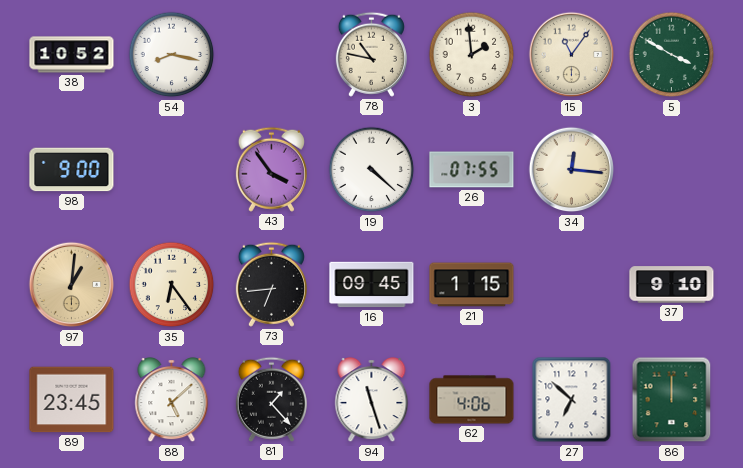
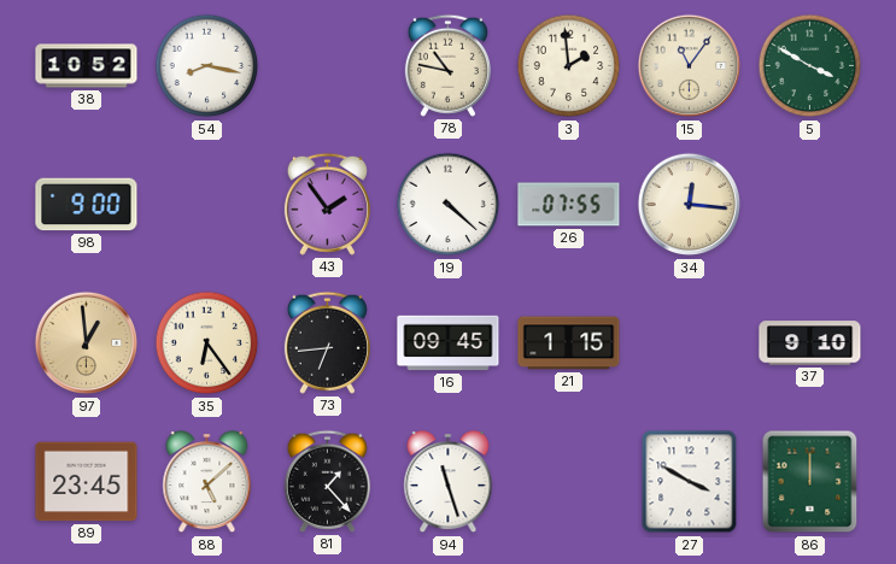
43: 3:54 -> 1:54
97: 1:01 -> 12:59
62: 4:06 -> none
27: 6:52 -> 3:50
